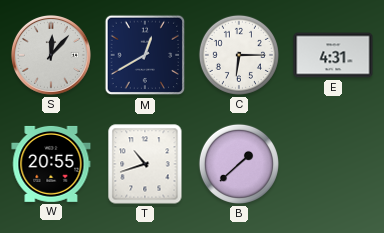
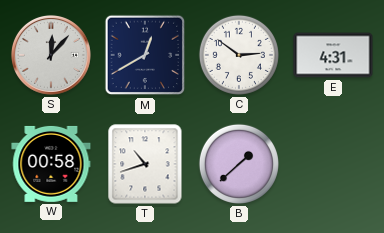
C: 6:15 -> 2:51
W: 20:55 -> 00:58
